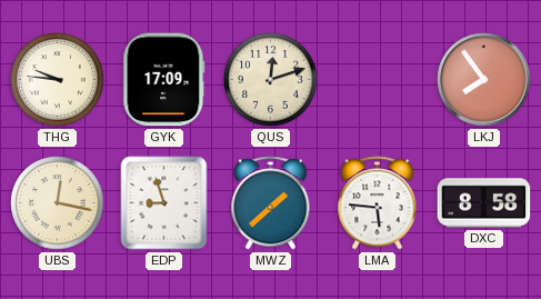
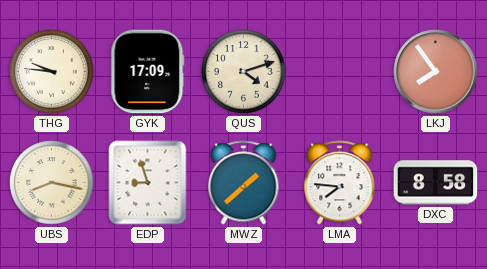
QUS: 12:12 -> 4:12
UBS: 12:17 -> 8:17
LMA: 5:46 -> 7:46
